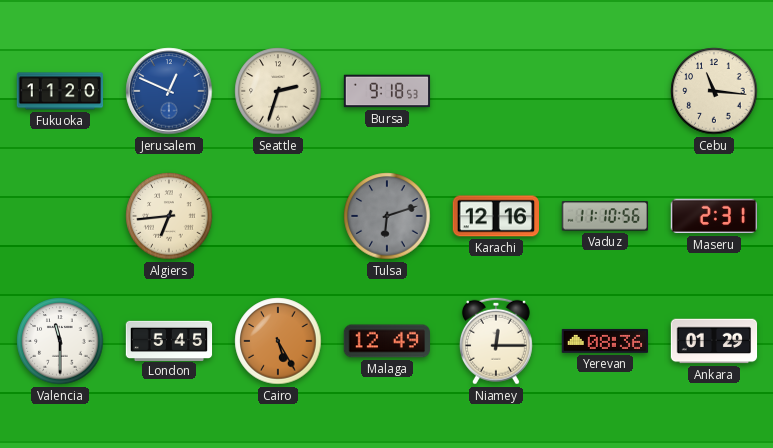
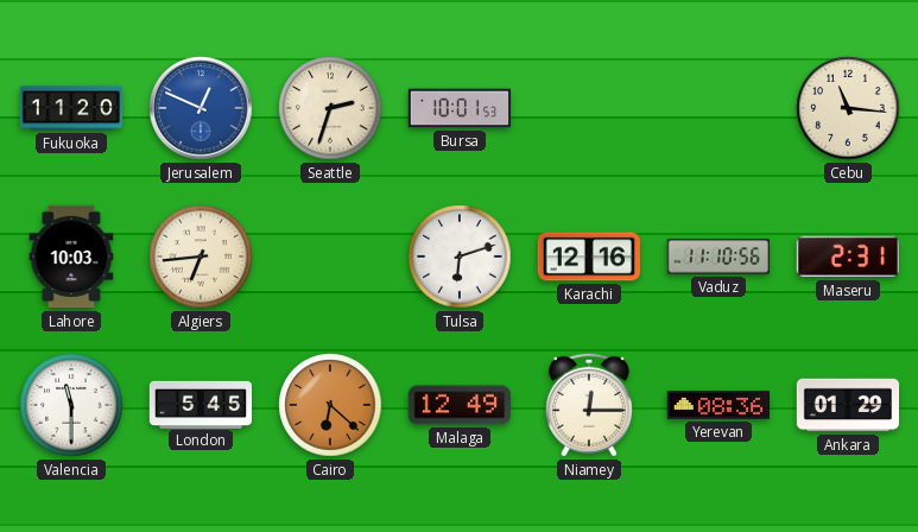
Bursa: 9:18 -> 10:01
Lahore: none -> 10:03
Tulsa dial: grey -> white
Cairo: 5:25 -> 6:22
